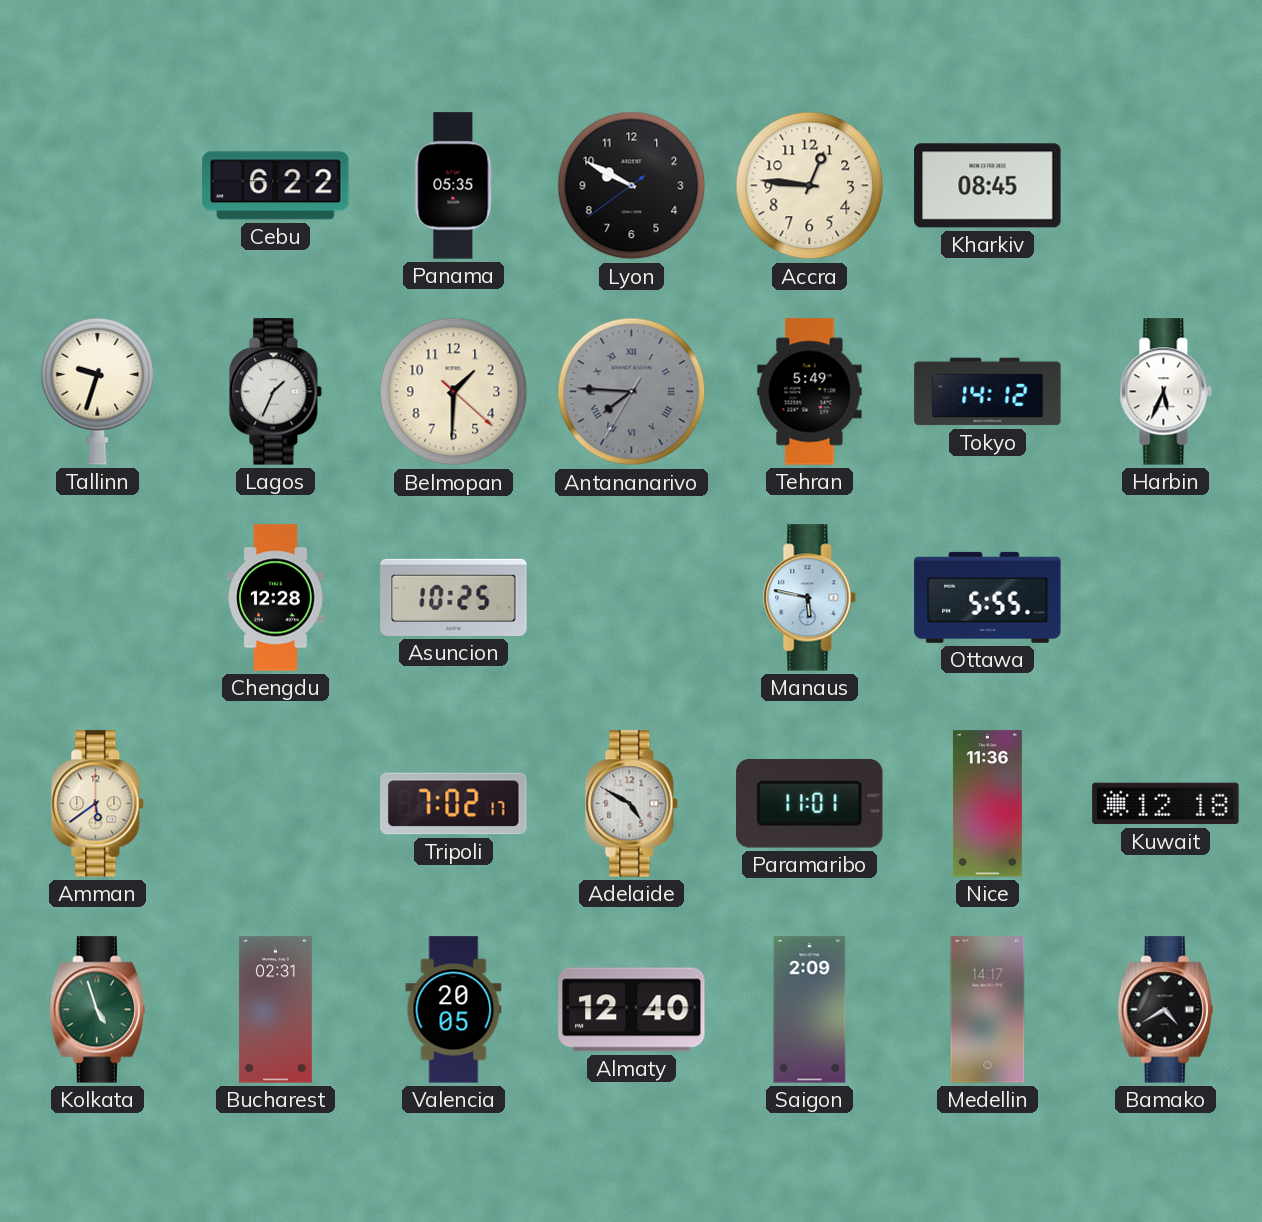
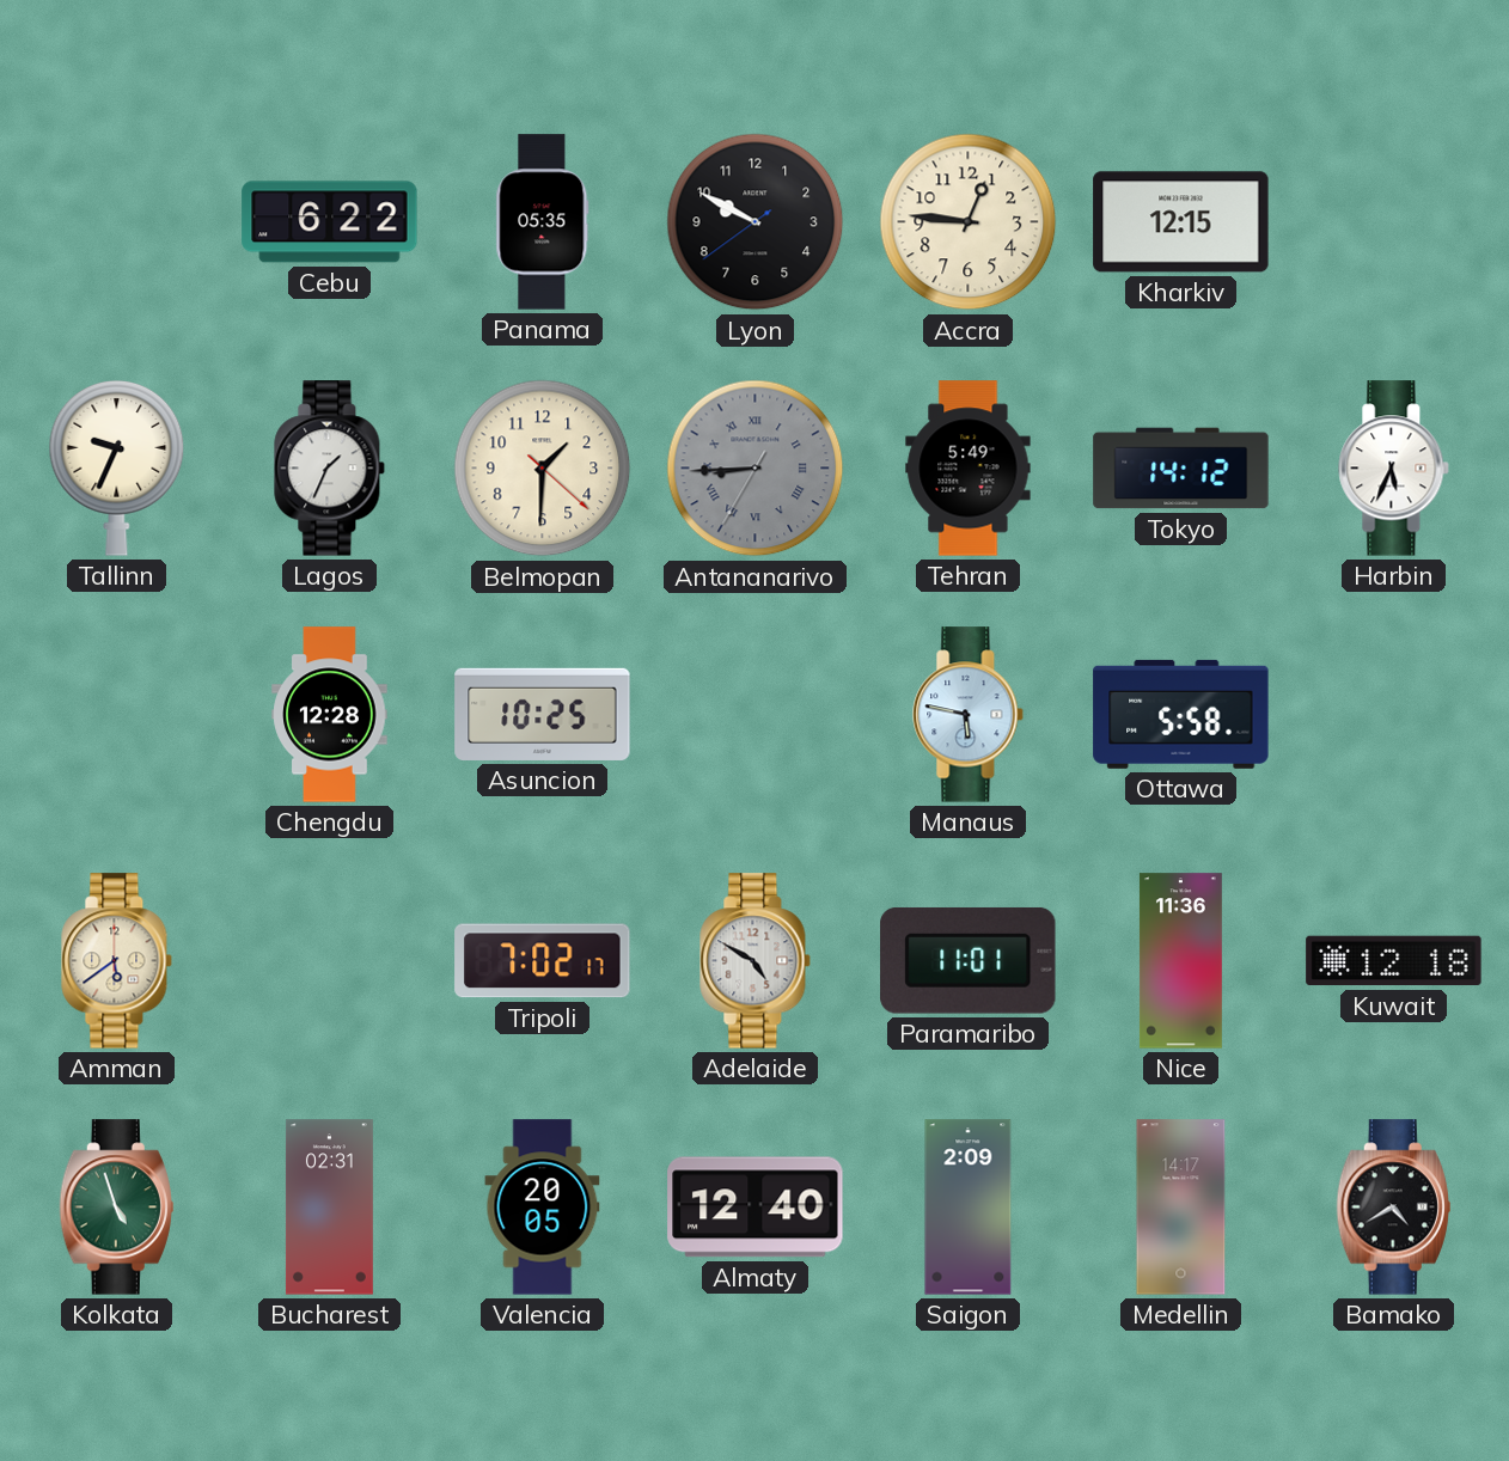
Kharkiv: 08:45 -> 12:15
Tallinn: 9:33 -> 9:34
Antananarivo: 7:45 -> 8:44
Ottawa: 5:55 -> 5:58
